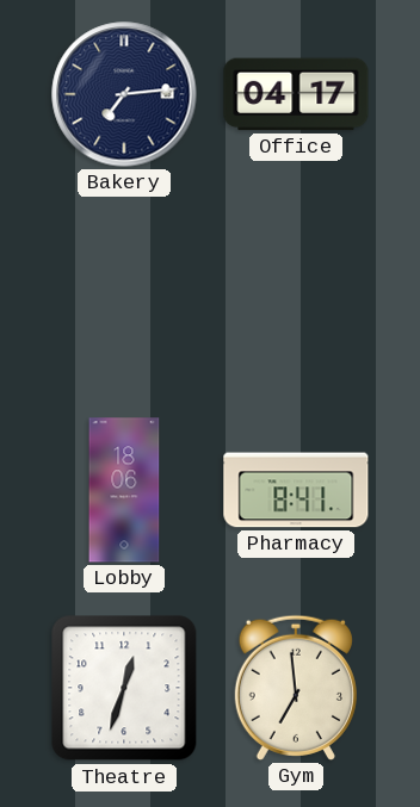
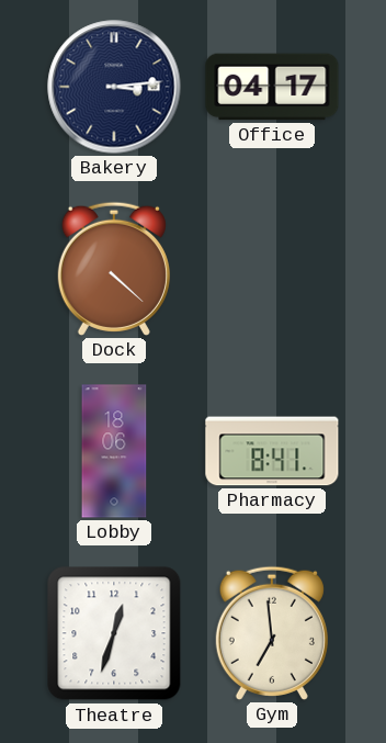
Bakery: 7:14 -> 3:14
Dock: none -> 4:22
